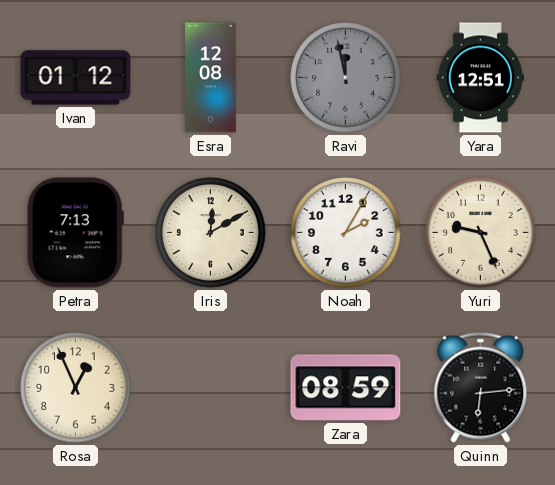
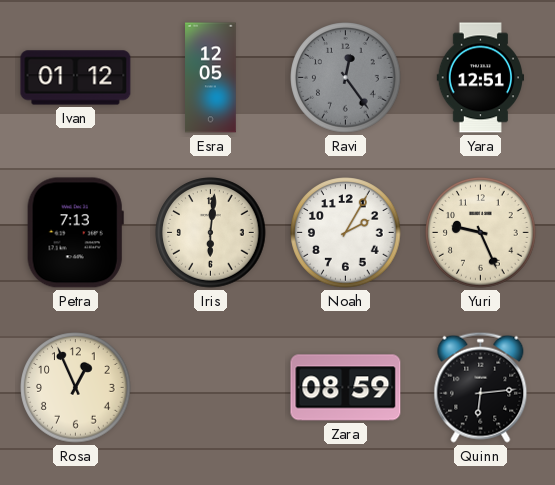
Esra: 12:08 -> 12:05
Ravi: 11:58 -> 12:24
Iris: 12:10 -> 6:01
